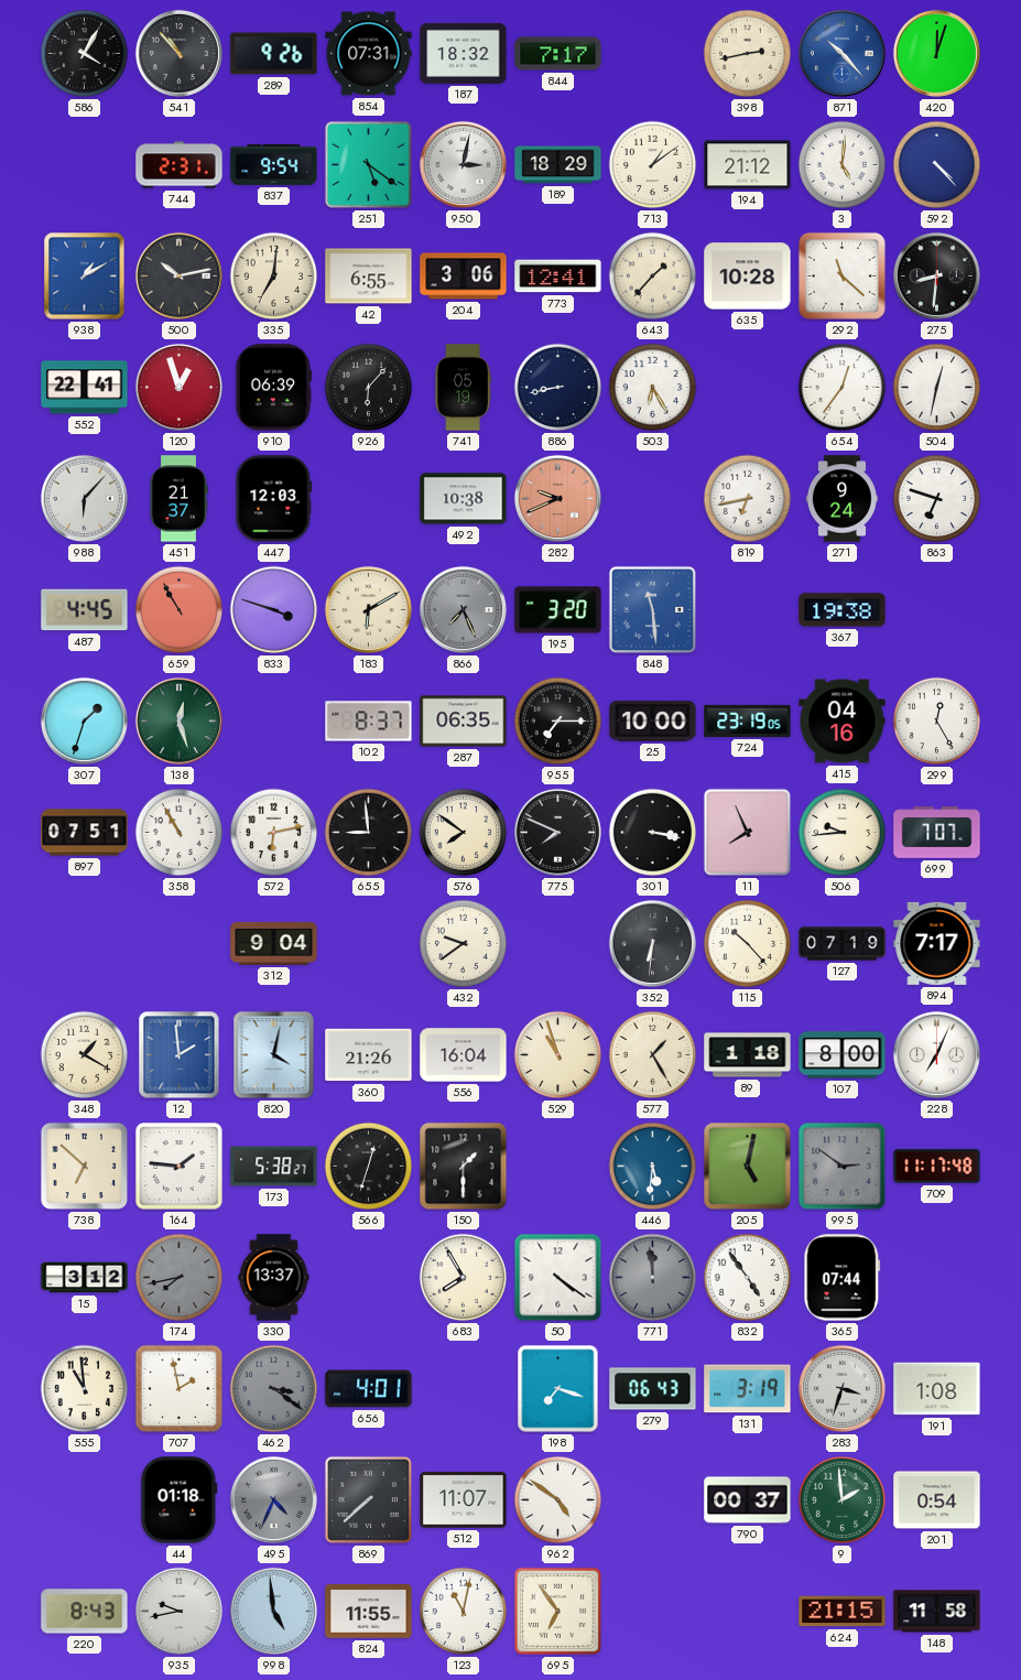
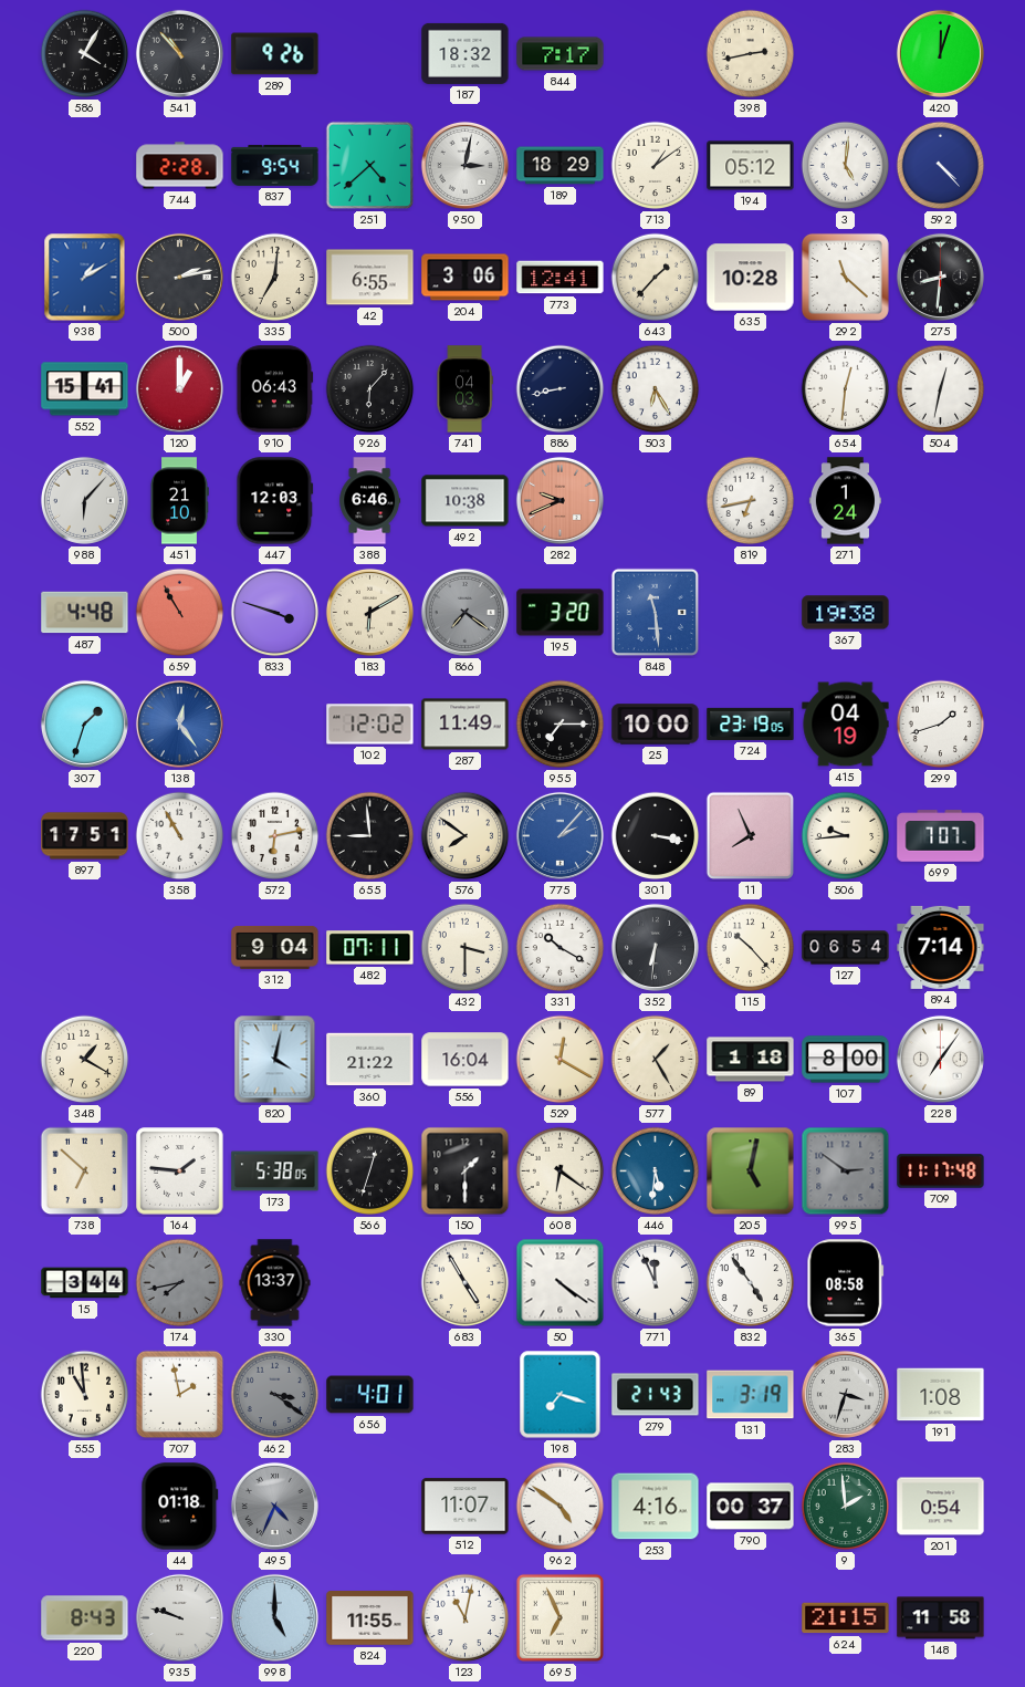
854: 07:31 -> none
871: 10:23 -> none
744: 2:31 -> 2:28
251: 5:21 -> 4:38
194: 21:12 -> 05:12
500: 10:13 -> 2:13
552: 22:41 -> 15:41
120: 12:57 -> 1:00
910: 06:39 -> 06:43
741: 05:19 -> 04:03
654: 12:36 -> 12:31
451: 21:37 -> 21:10
388: none -> 6:46
271: 9:24 -> 1:24
863: 6:48 -> none
487: 4:45 -> 4:48
866: 7:26 -> 7:21
138: 12:27 -> 12:24
138 dial: green -> blue
102: 8:37 -> 12:02
287: 06:35 -> 11:49
415: 04:16 -> 04:19
299: 12:25 -> 1:42
897: 07:51 -> 17:51
775: 7:49 -> 2:07
775 dial: black -> blue
482: none -> 07:11
432: 9:39 -> 3:30
331: none -> 10:20
127: 07:19 -> 06:54
894: 7:17 -> 7:14
12: 1:59 -> none
360: 21:26 -> 21:22
529: 10:57 -> 12:20
228: 7:04 -> 7:06
173: 5:38:27 -> 5:38:05
608: none -> 6:21
15: 3:12 -> 3:44
683: 7:55 -> 4:55
771: 11:59 -> 11:56
771 dial: grey -> white
365: 07:44 -> 08:58
279: 06:43 -> 21:43
869: 7:38 -> none
253: none -> 4:16
935: 9:43 -> 9:48
998: 4:59 -> 5:00
695: 6:54 -> 6:56
